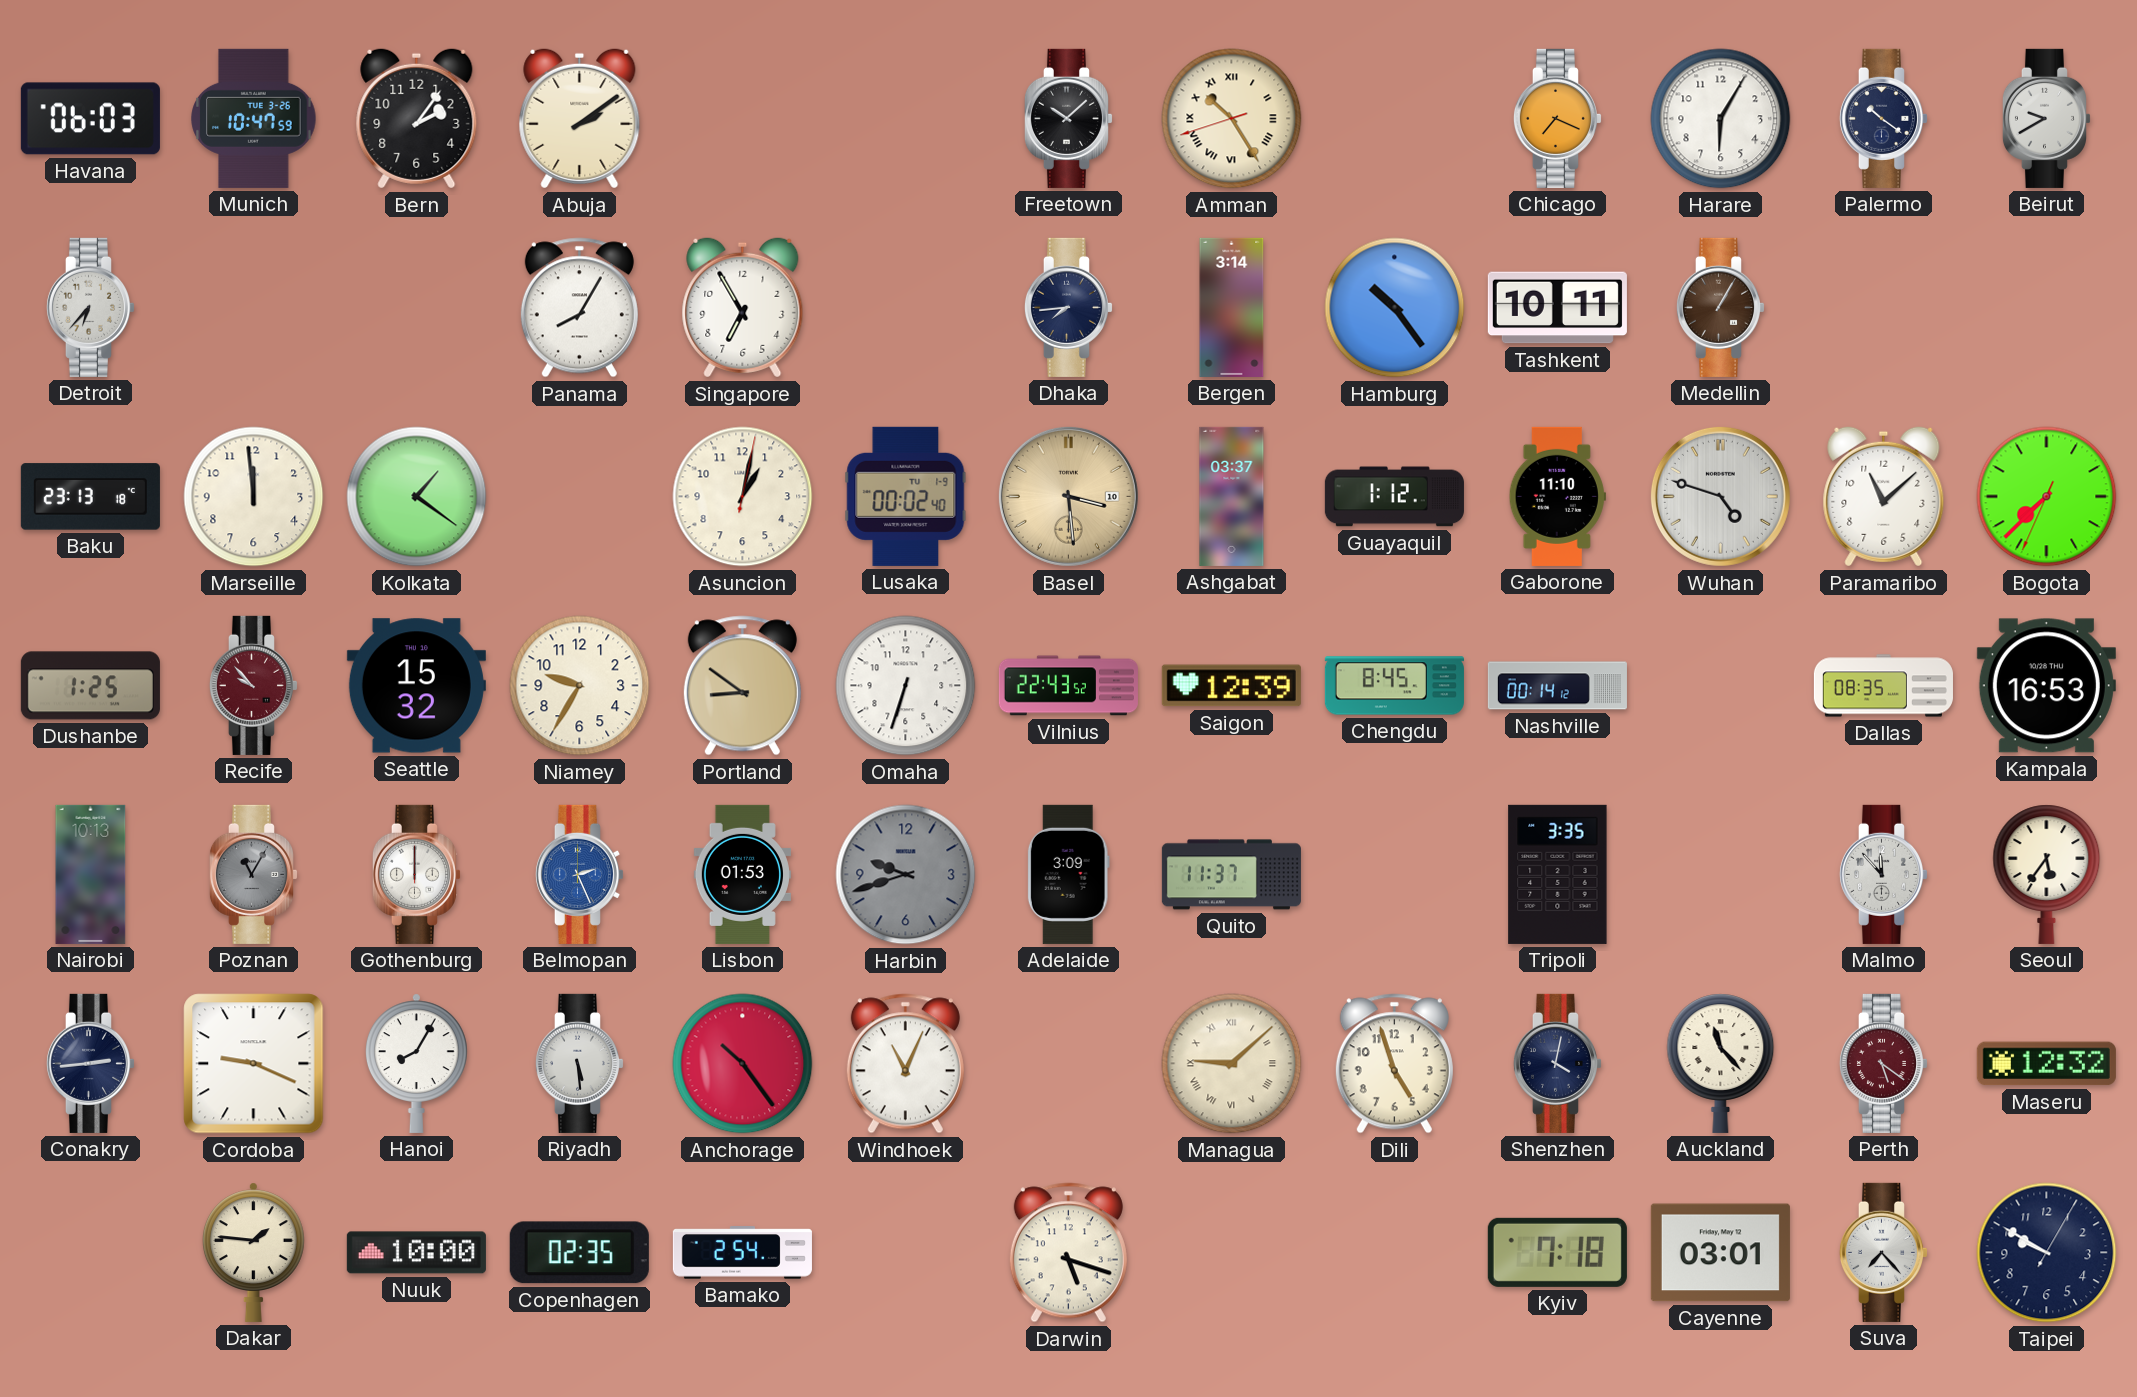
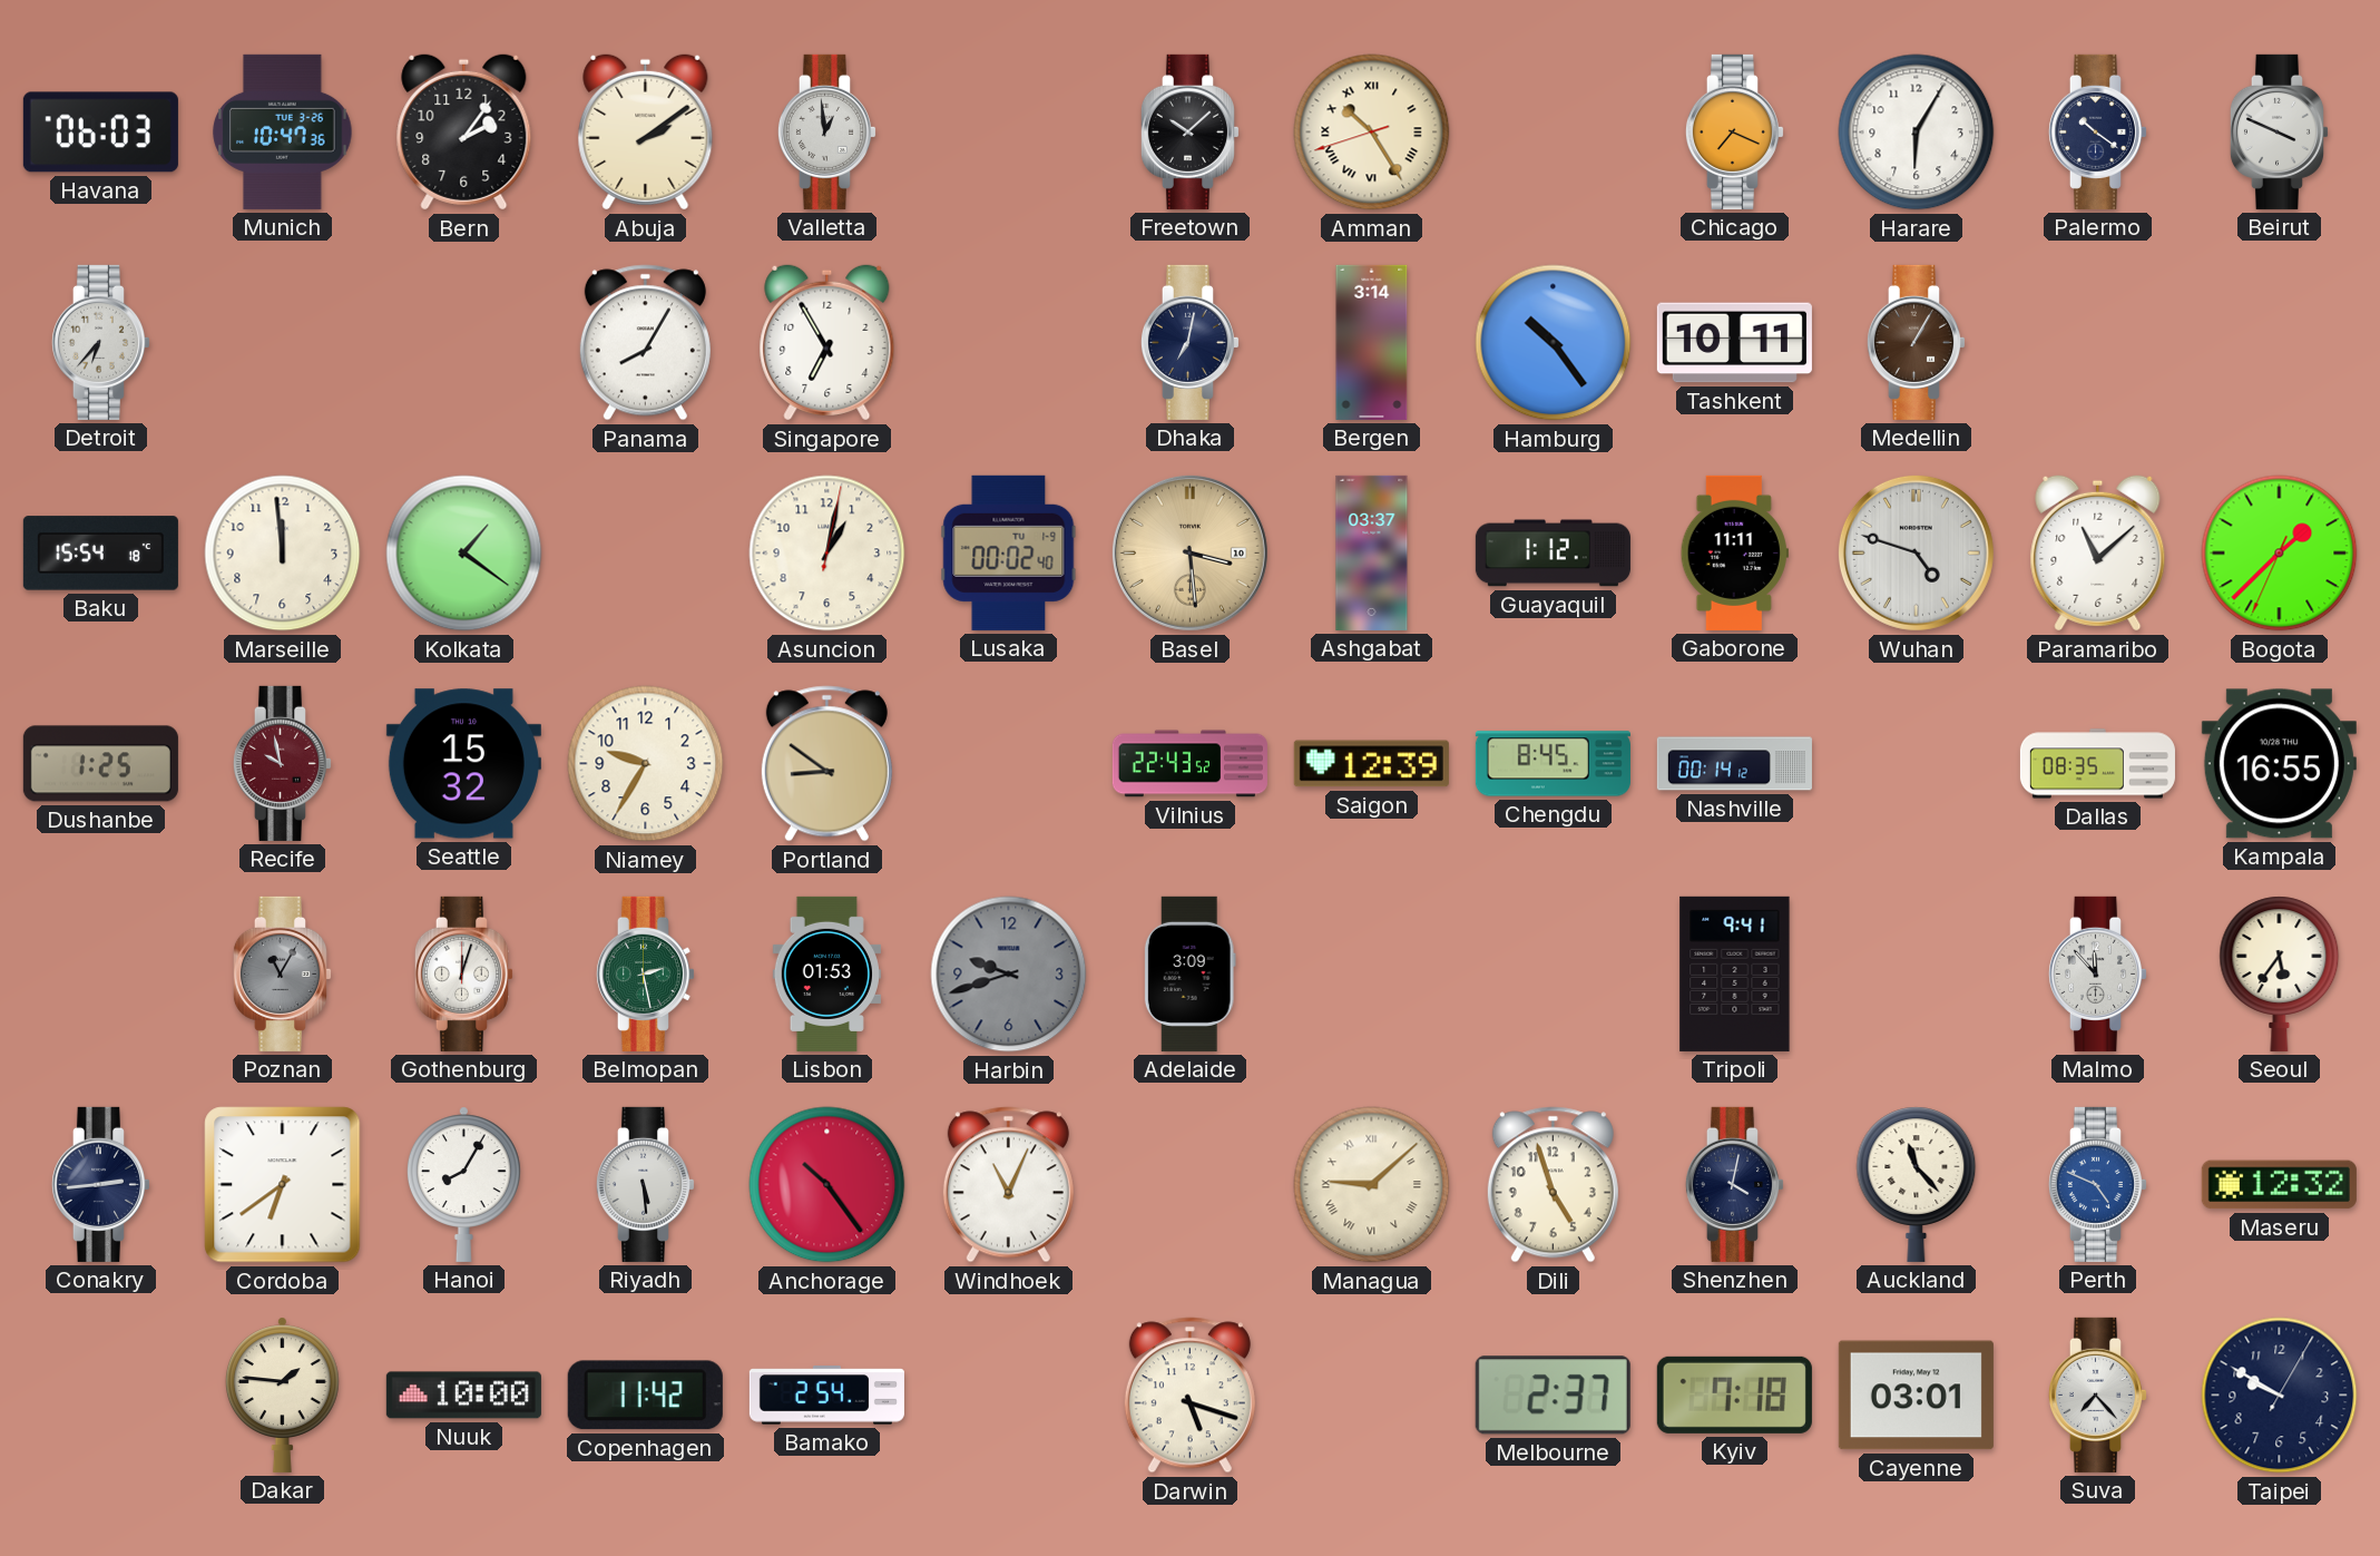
Munich: 10:47:59 -> 10:47:36
Valletta: none -> 12:59
Beirut: 9:40 -> 3:49
Dhaka: 7:44 -> 7:02
Baku: 23:13 -> 15:54
Gaborone: 11:10 -> 11:11
Bogota: 7:37 -> 1:37
Recife: 9:53 -> 9:58
Omaha: 6:33 -> none
Kampala: 16:53 -> 16:55
Nairobi: 10:13 -> none
Gothenburg: 12:00 -> 12:03
Belmopan: 2:26 -> 2:28
Belmopan dial: blue -> green
Quito: 11:37 -> none
Tripoli: 3:35 -> 9:41
Cordoba: 9:19 -> 6:39
Perth: 5:21 -> 4:49
Perth dial: burgundy -> blue
Copenhagen: 02:35 -> 11:42
Melbourne: none -> 2:37
